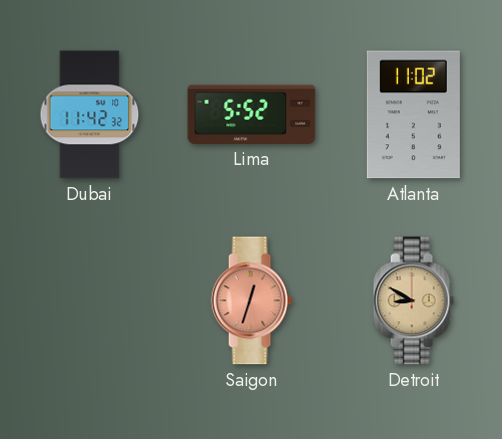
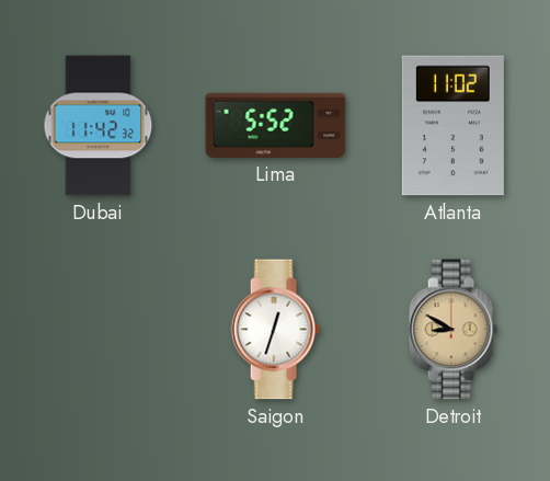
Saigon dial: salmon -> white
